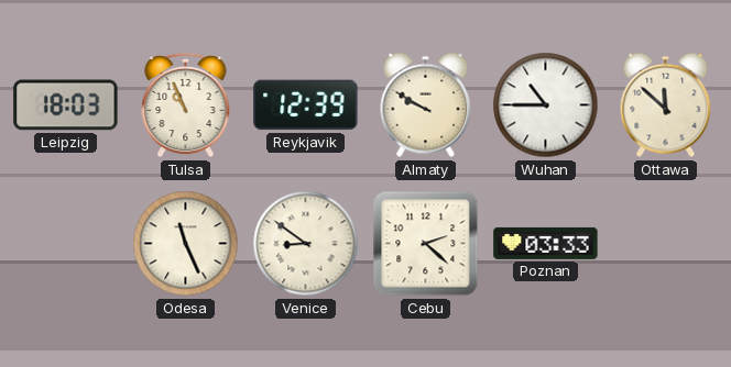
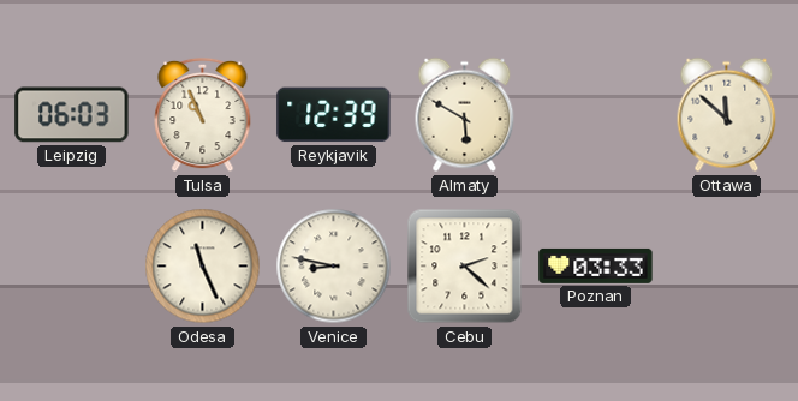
Leipzig: 18:03 -> 06:03
Almaty: 9:50 -> 5:50
Wuhan: 10:45 -> none
Venice: 8:51 -> 8:47
